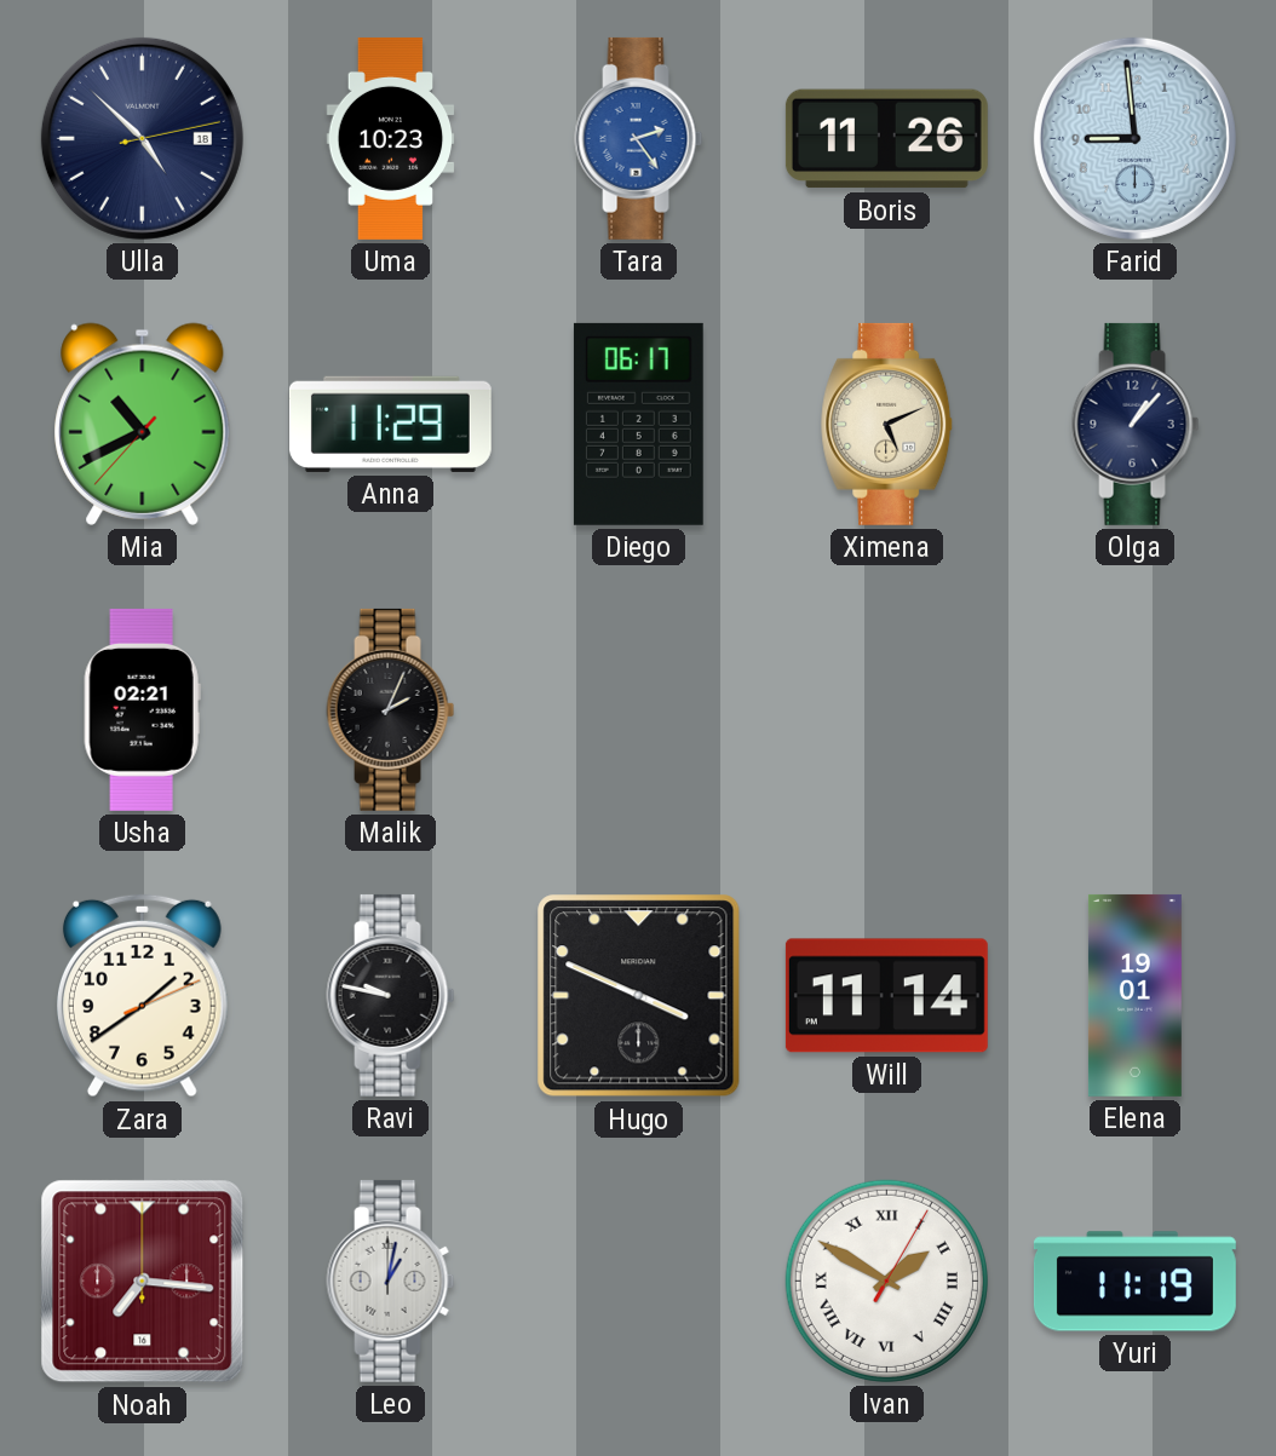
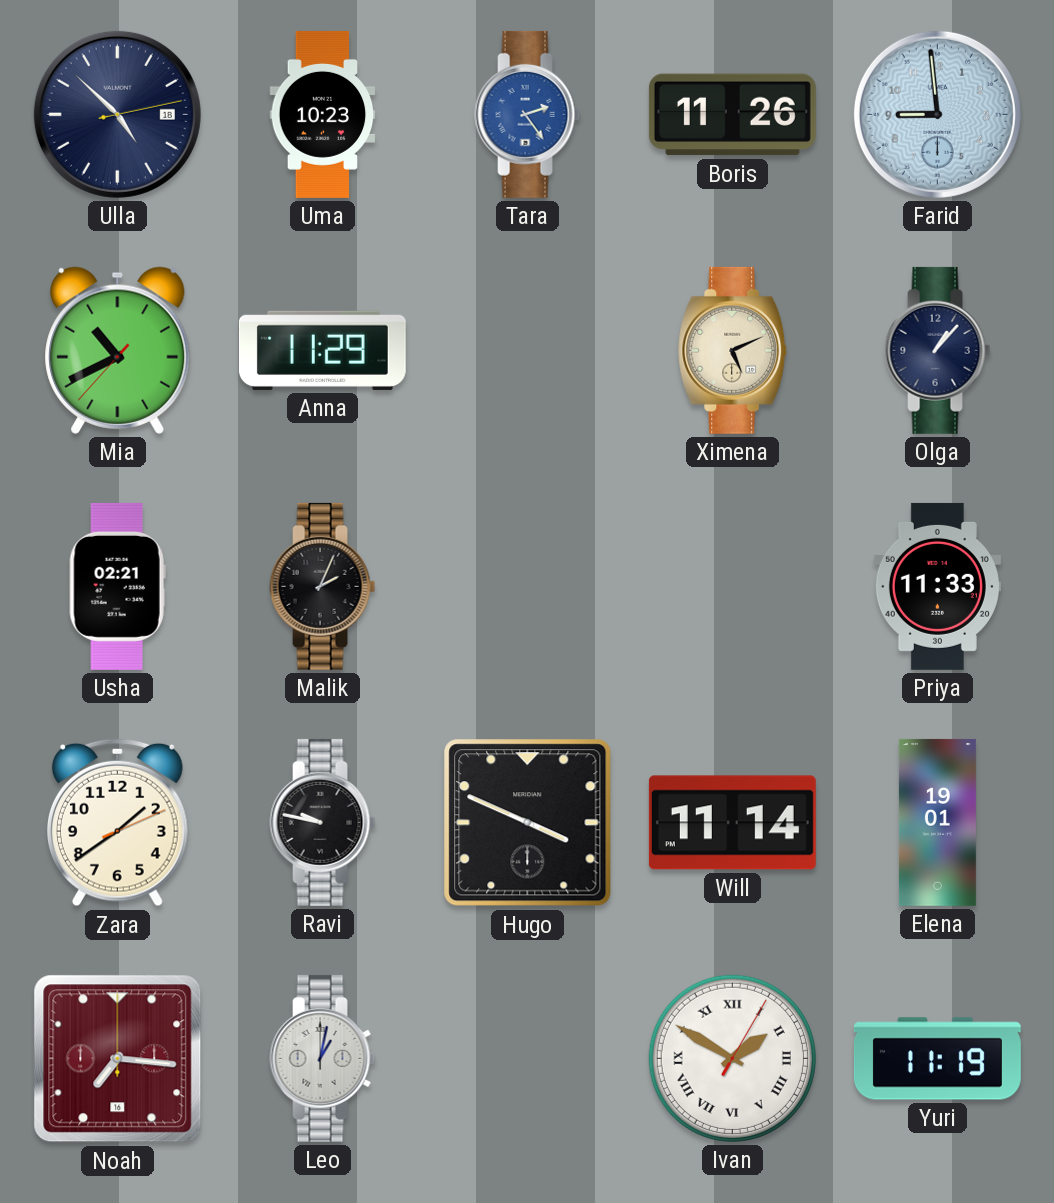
Diego: 06:17 -> none
Priya: none -> 11:33
